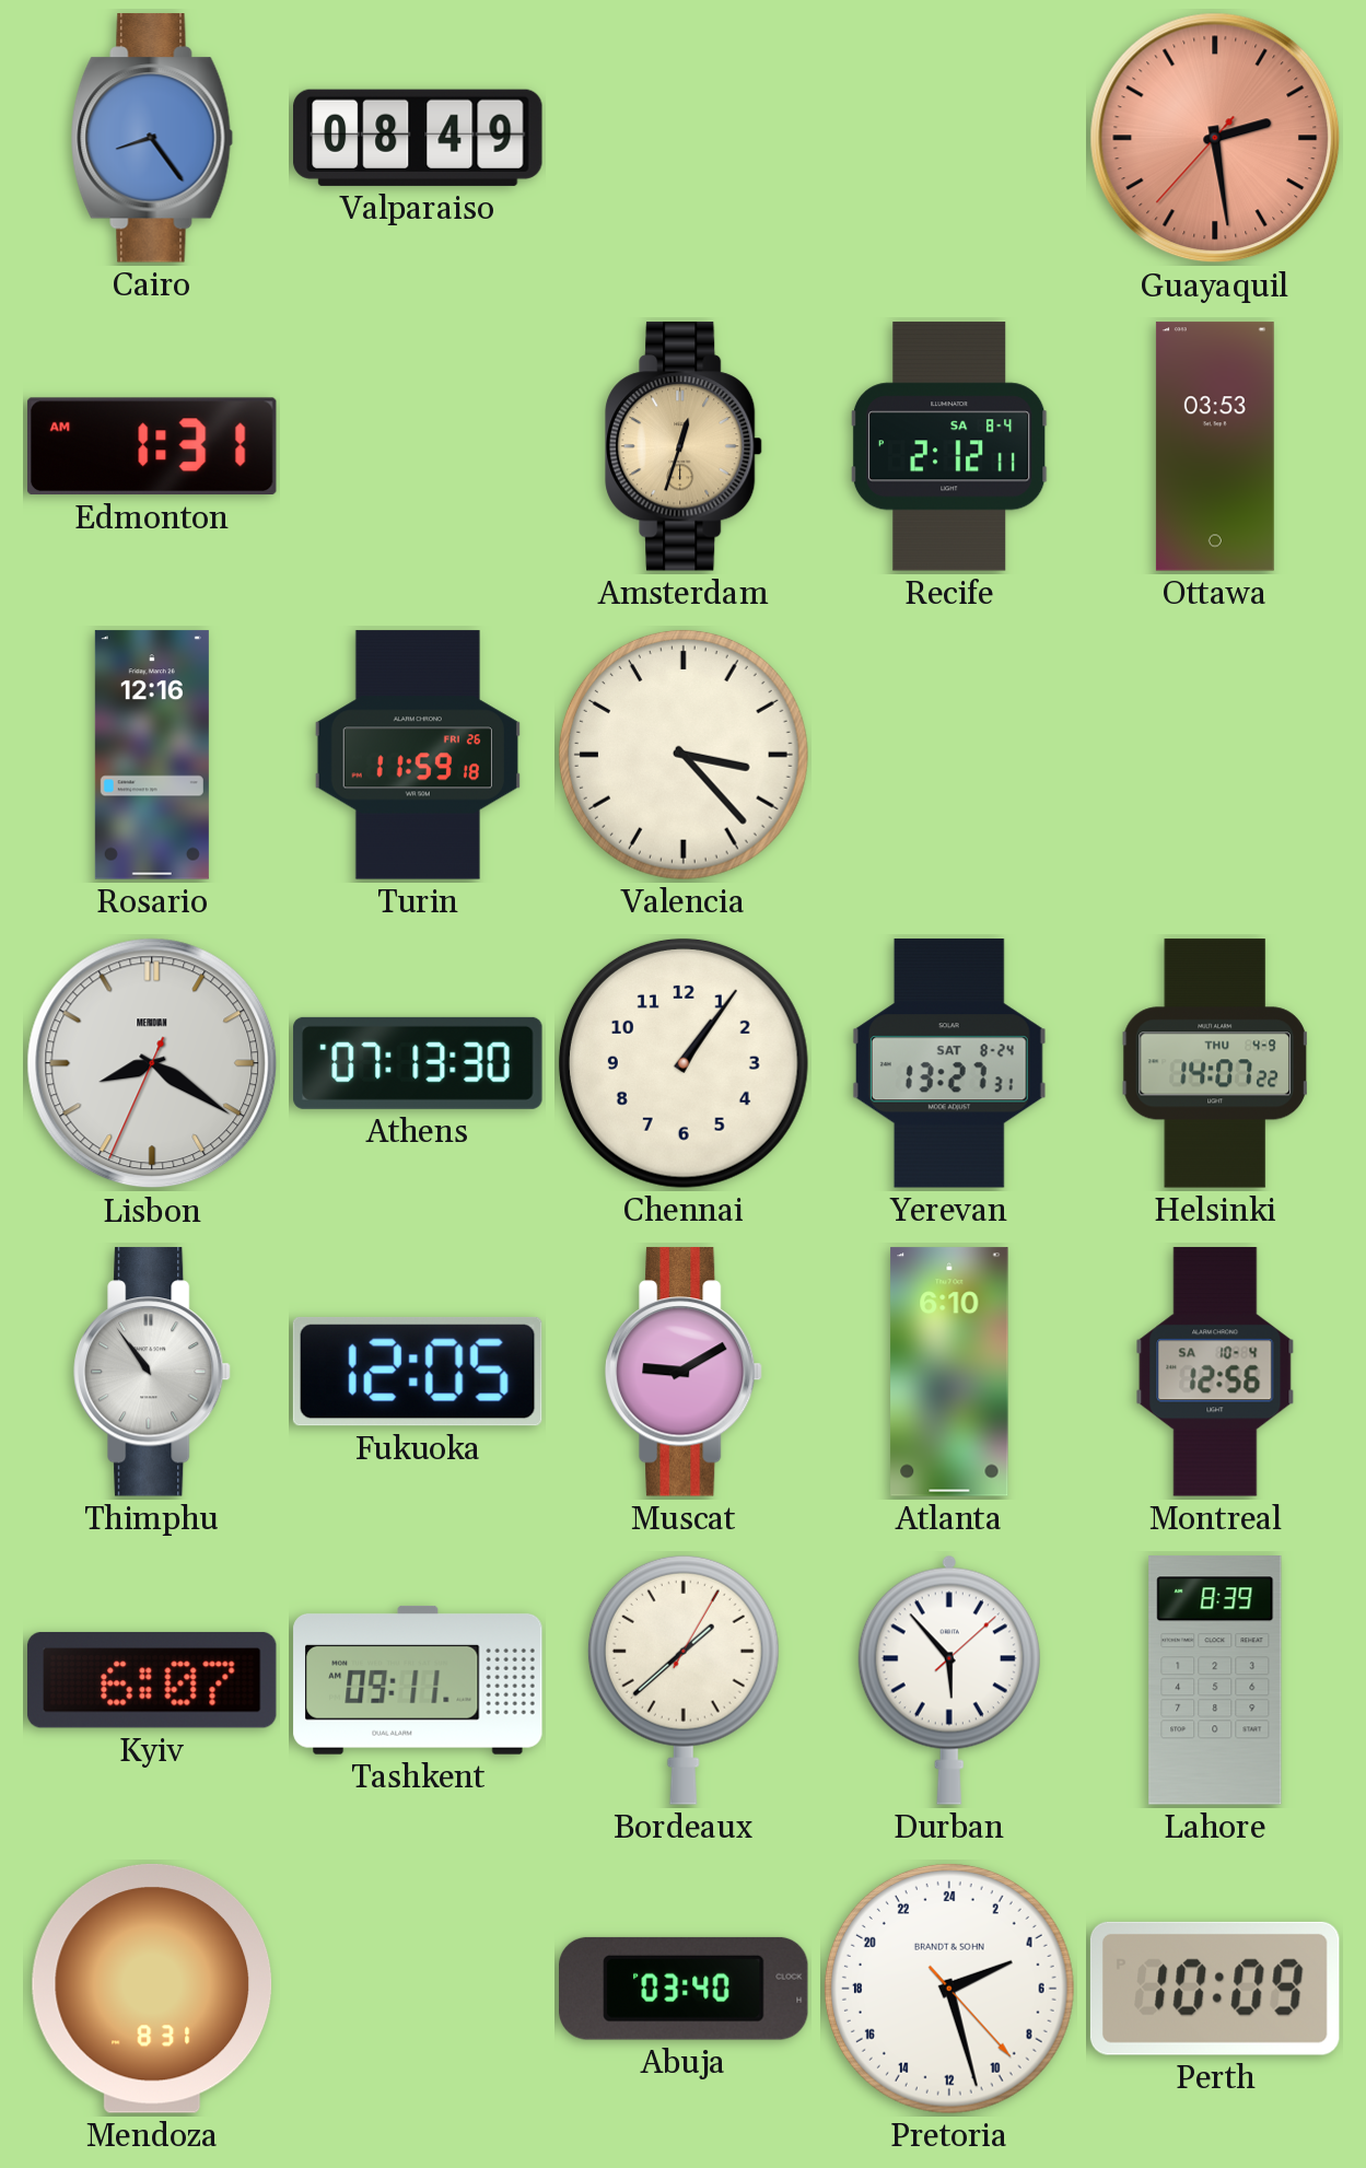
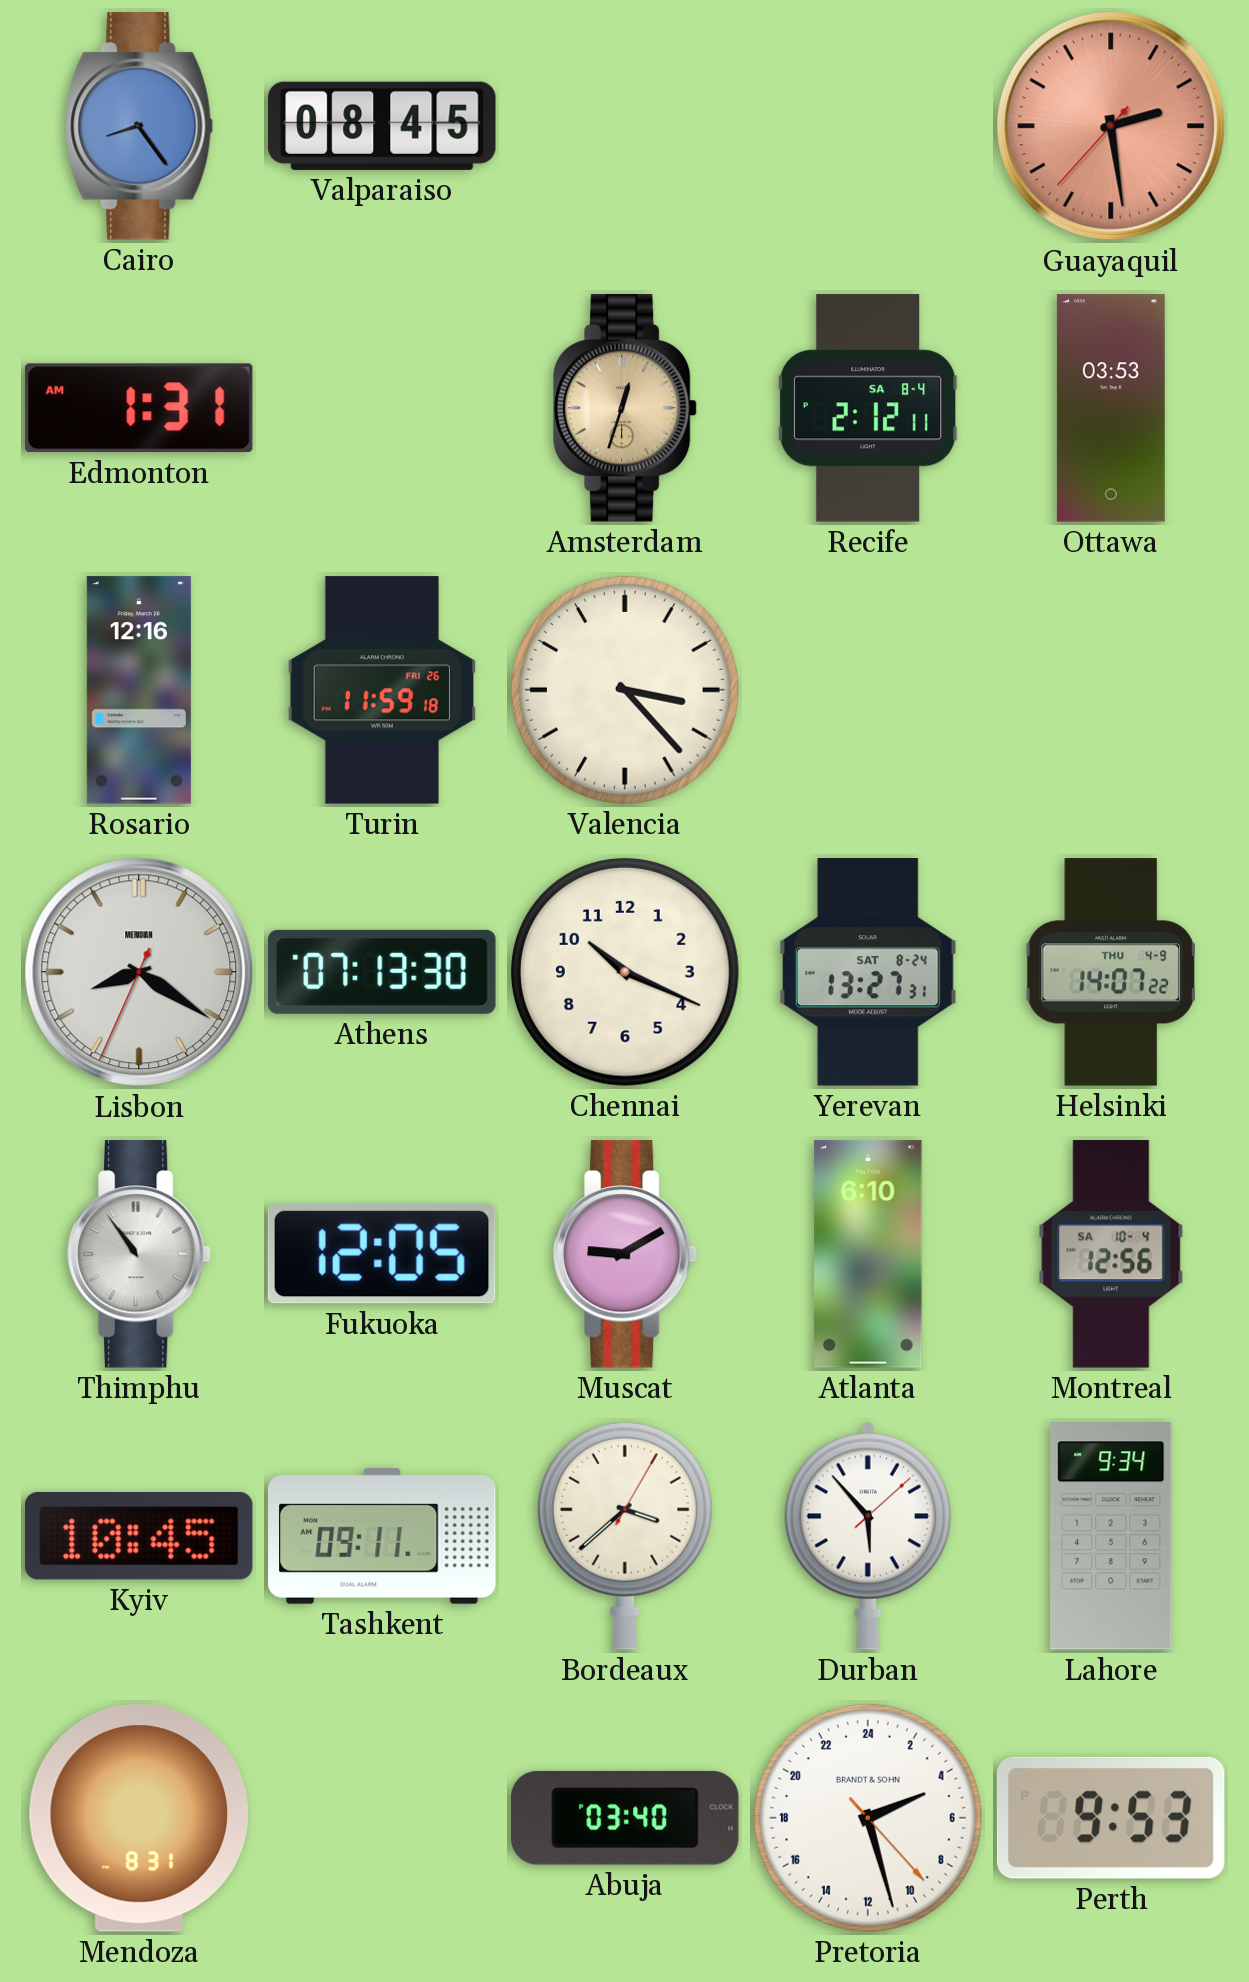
Valparaiso: 08:49 -> 08:45
Chennai: 1:06 -> 10:19
Kyiv: 6:07 -> 10:45
Bordeaux: 1:38 -> 3:38
Lahore: 8:39 -> 9:34
Perth: 10:09 -> 9:53
